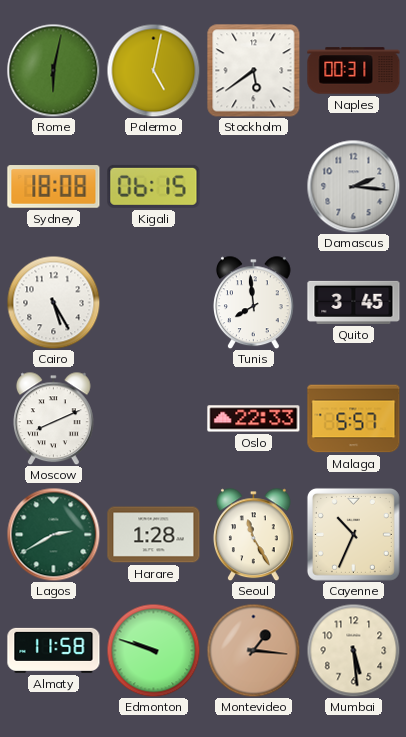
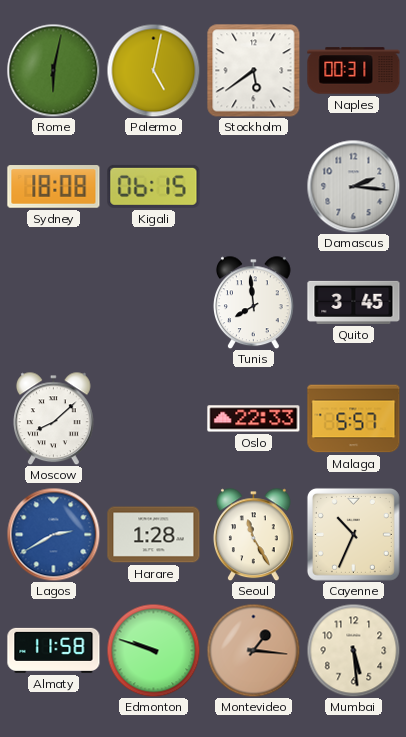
Cairo: 5:25 -> none
Moscow: 8:11 -> 8:08
Lagos dial: green -> blue
